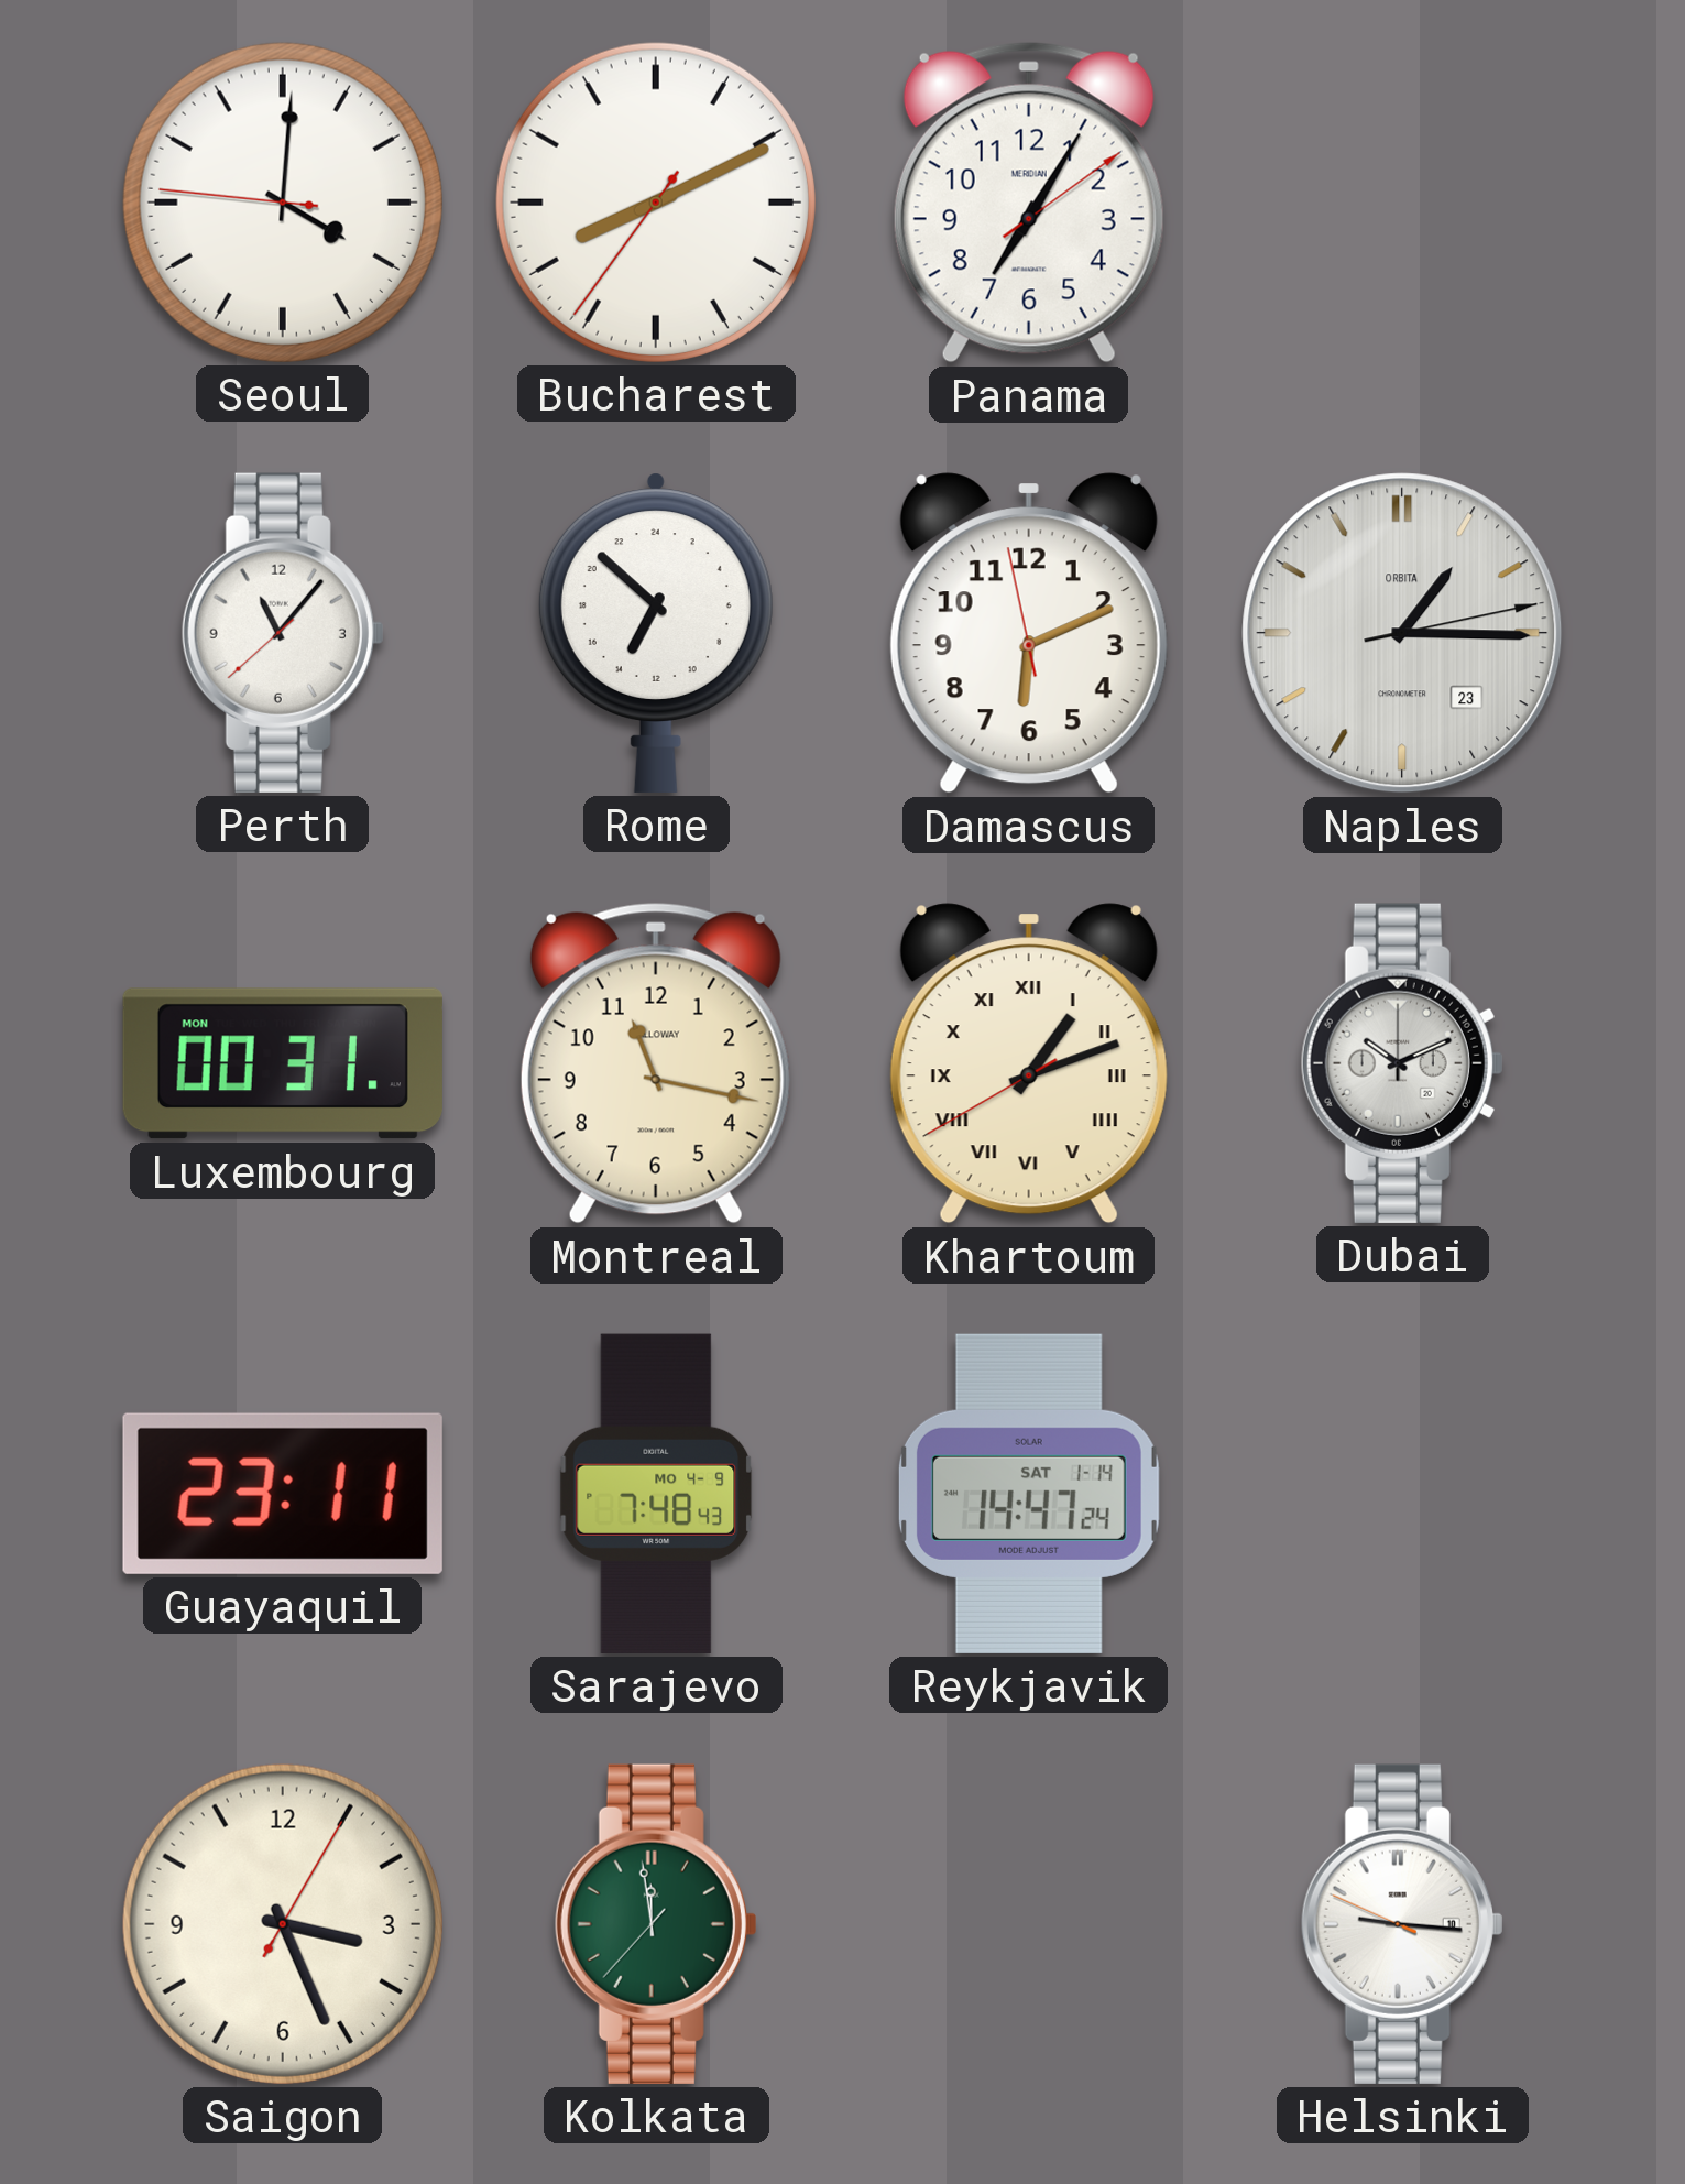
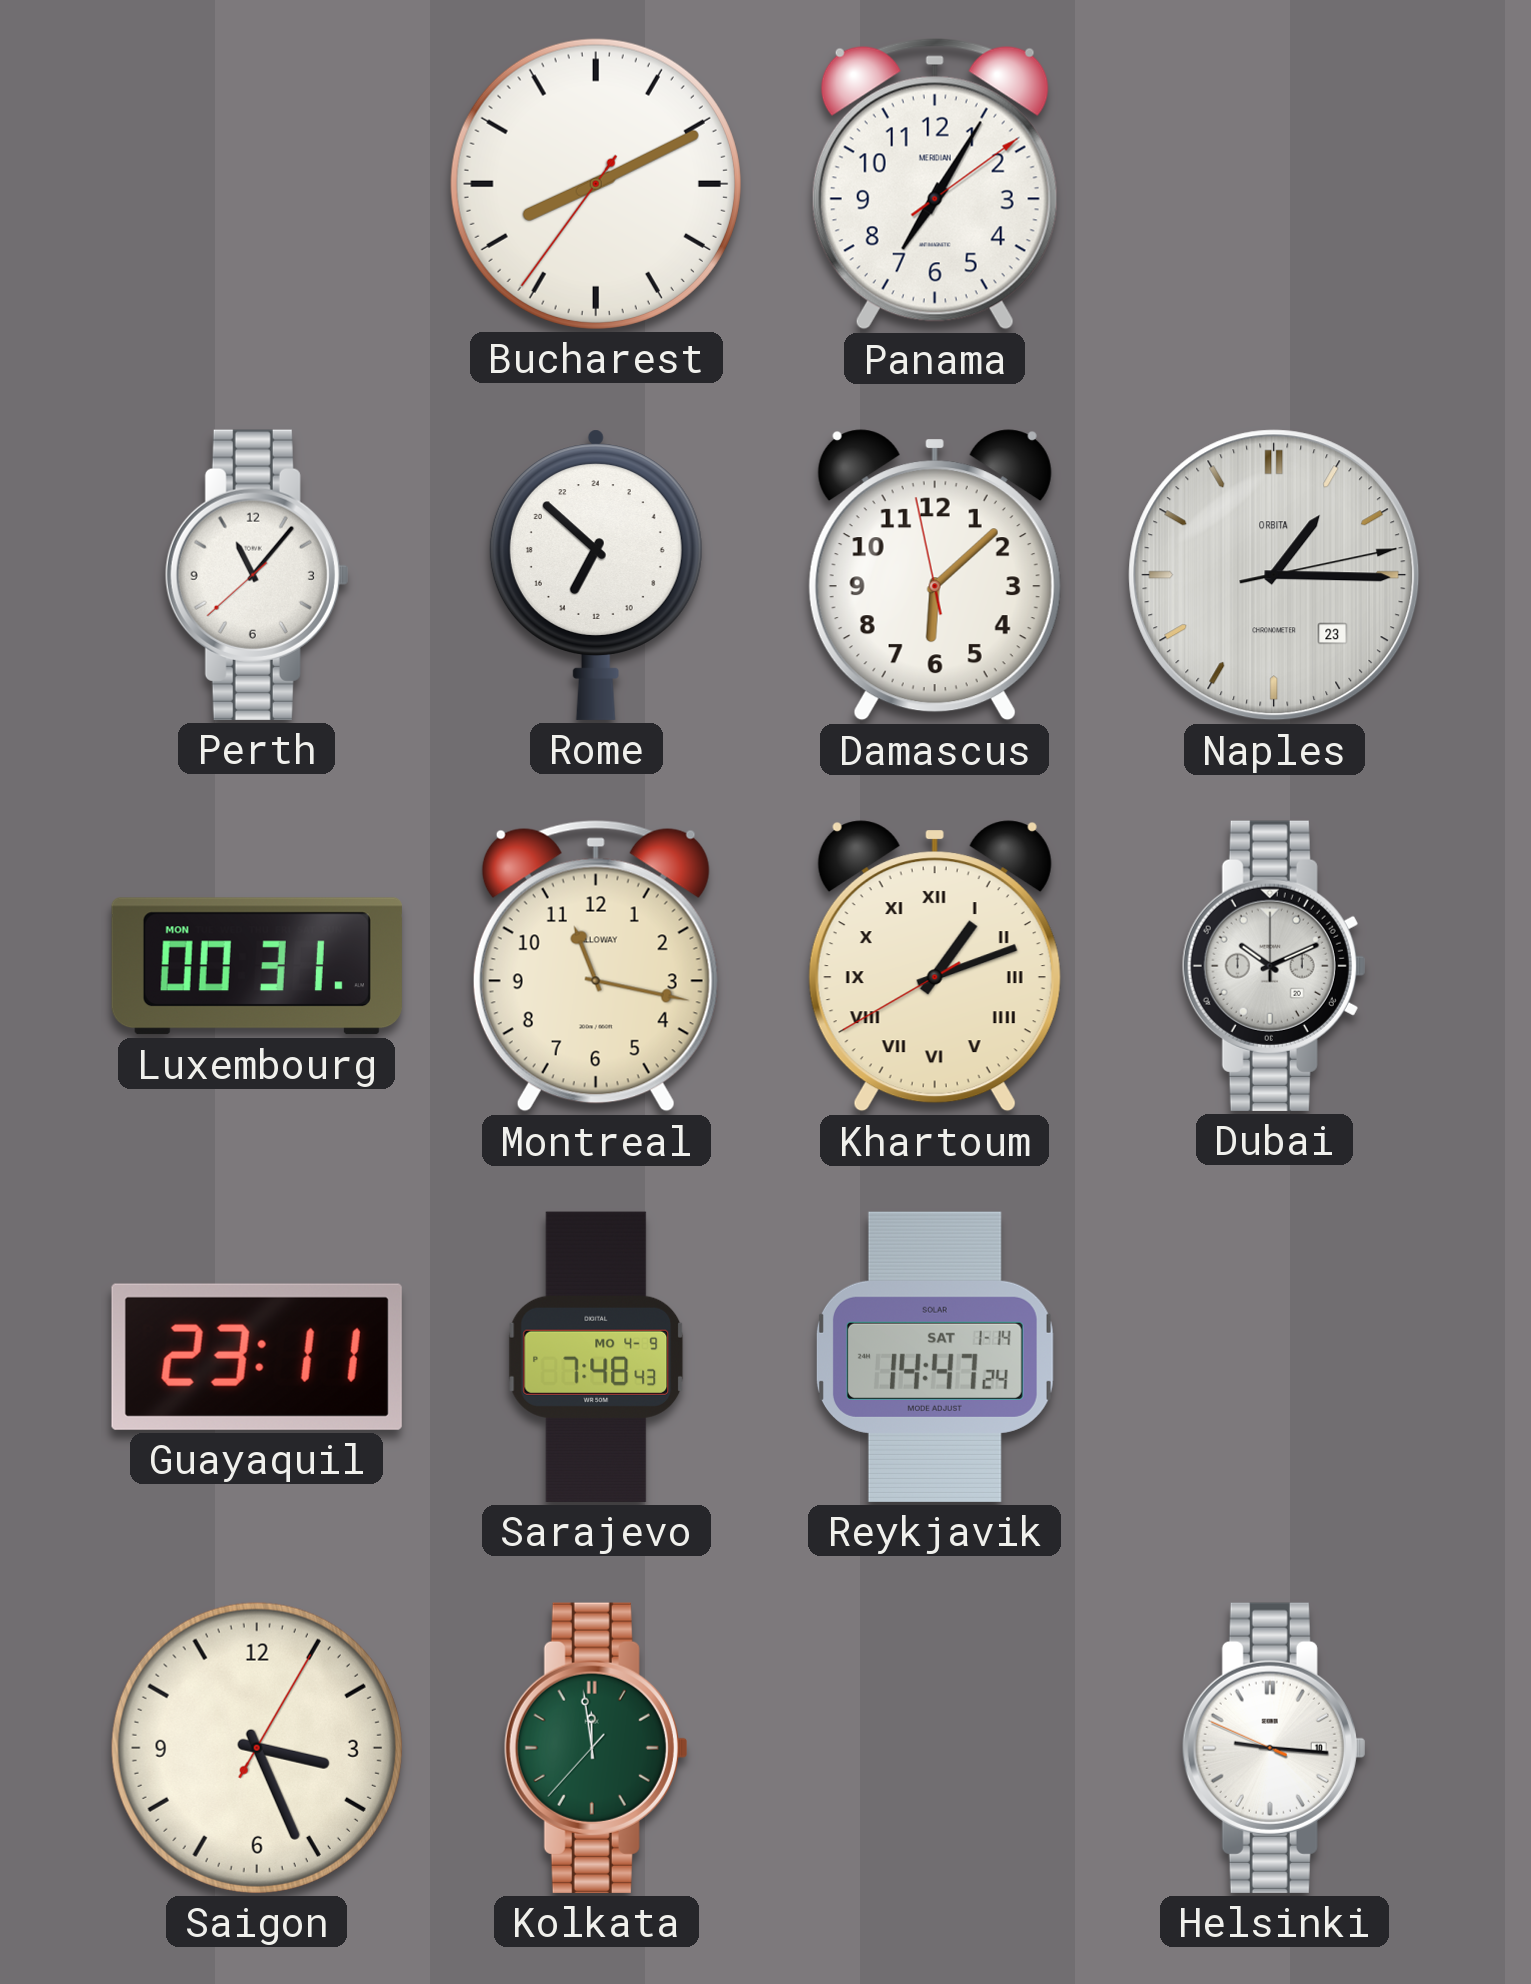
Seoul: 4:00 -> none
Damascus: 6:10 -> 6:07
